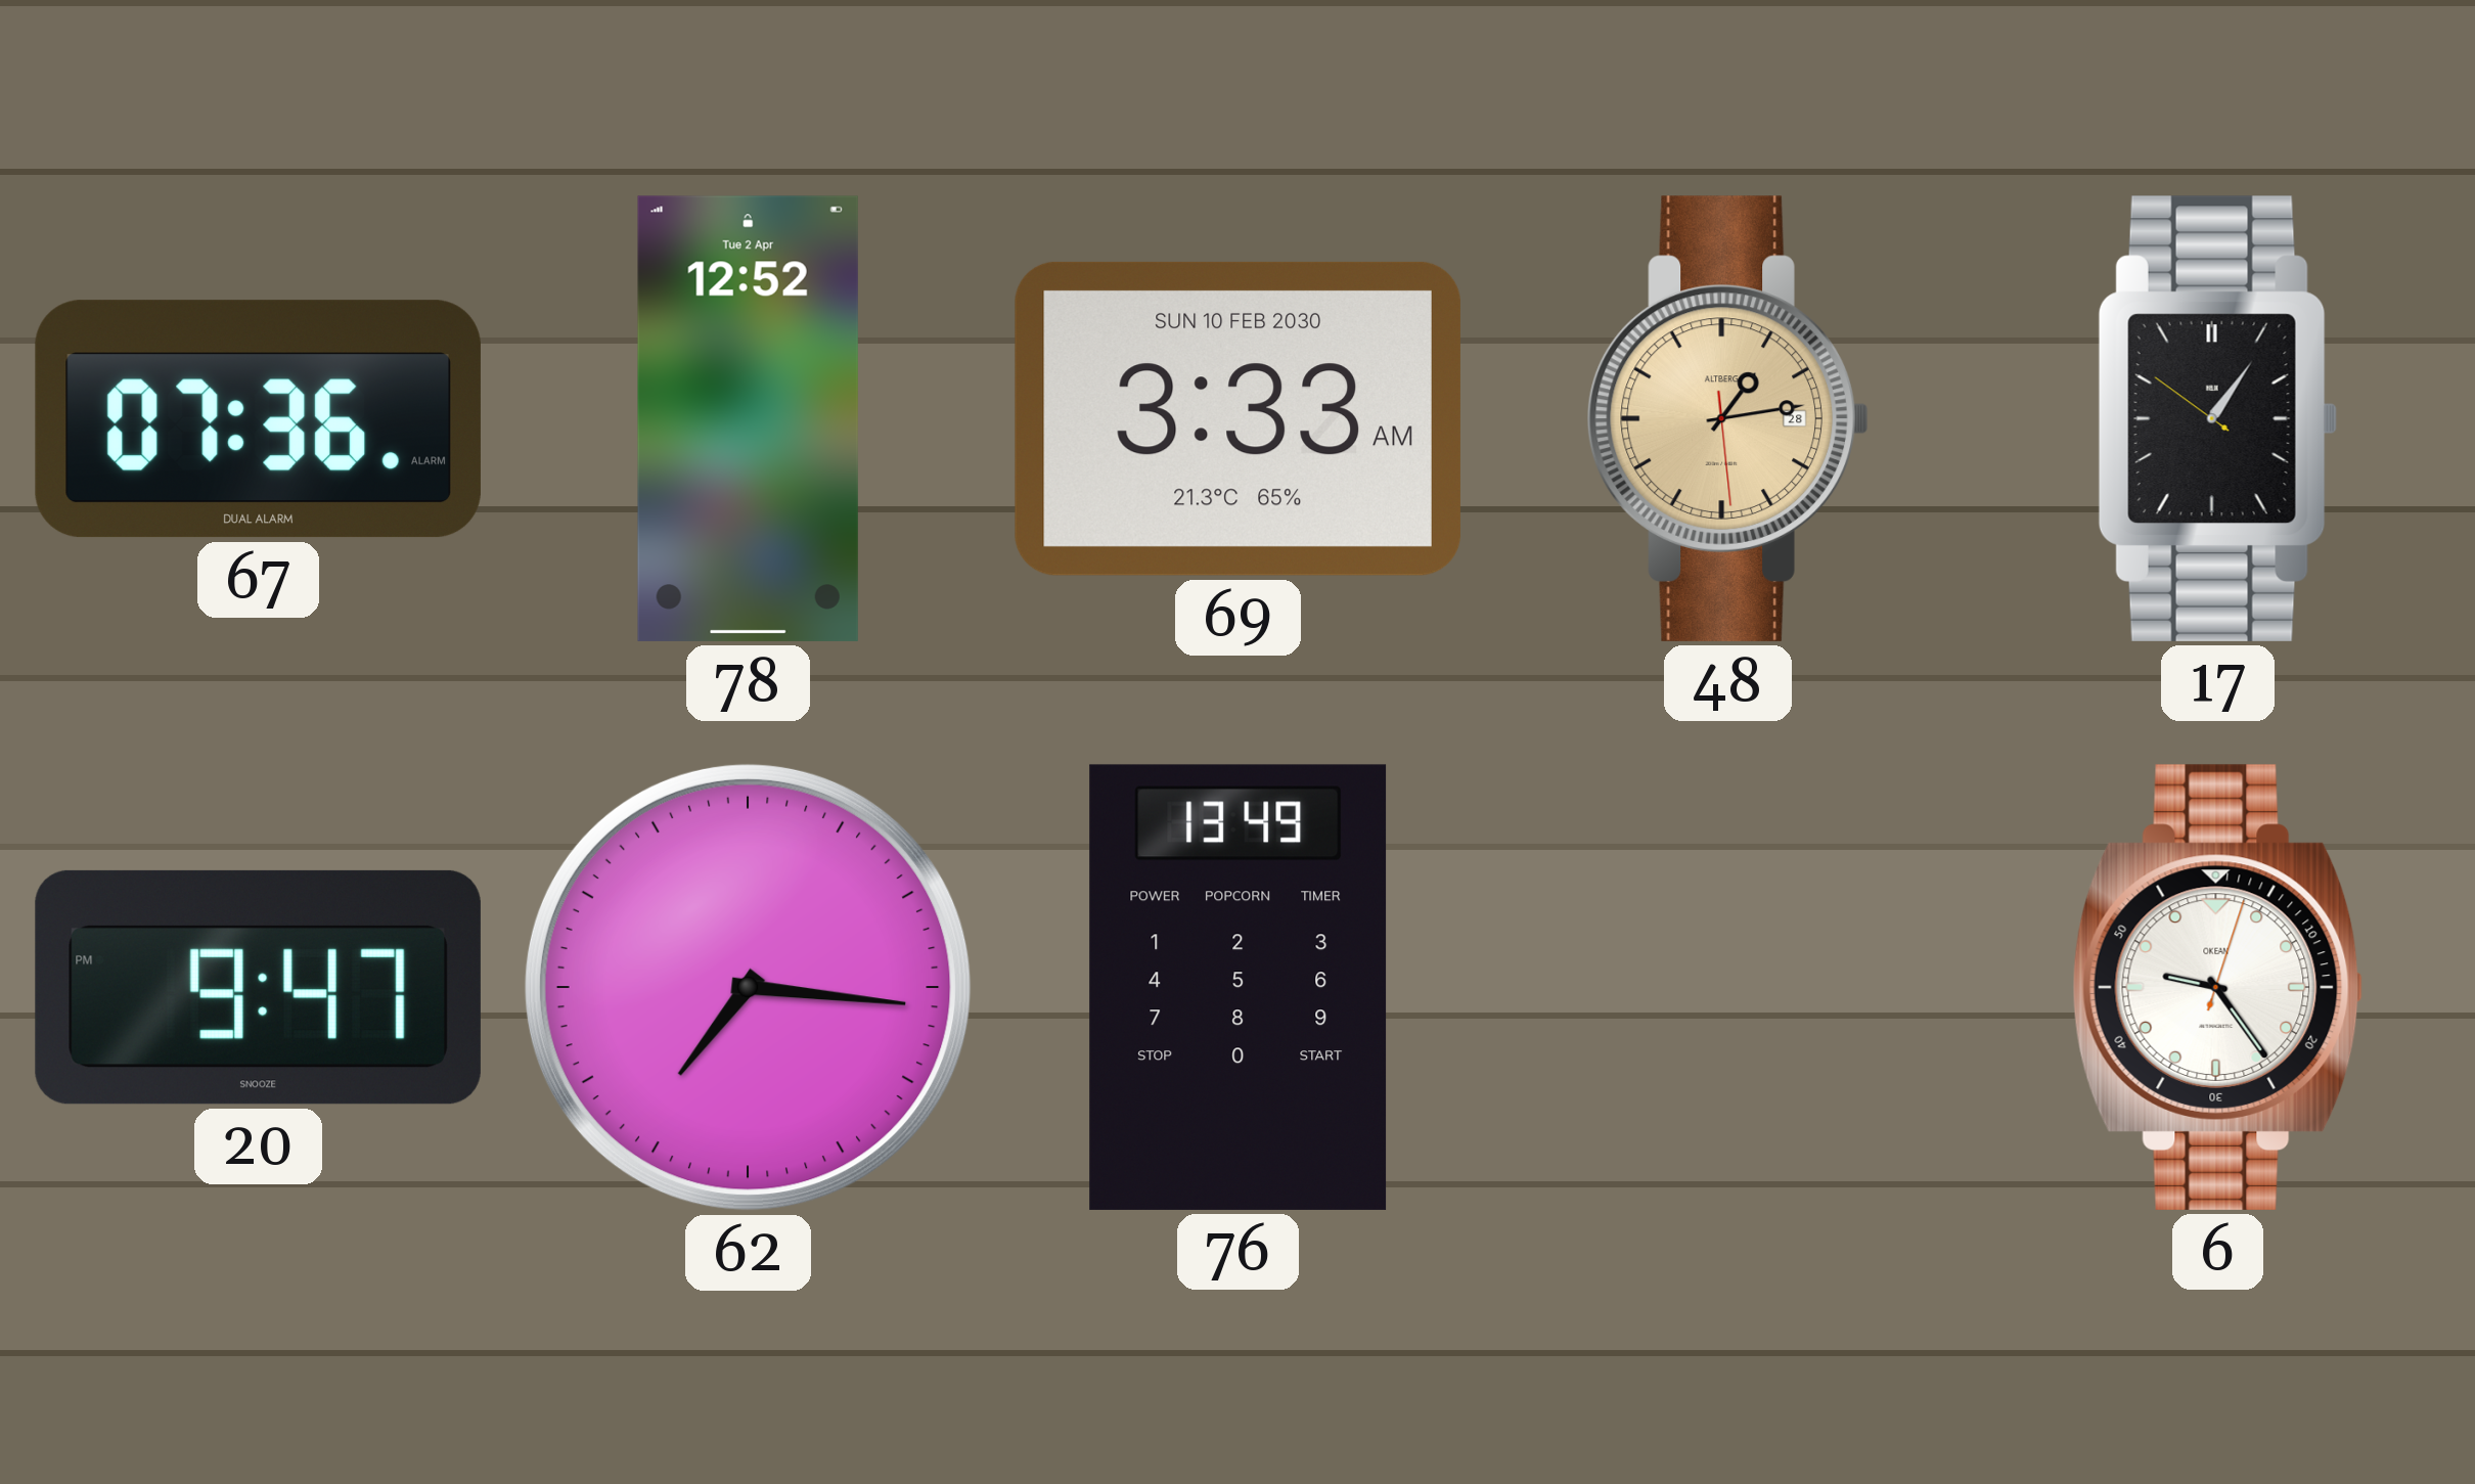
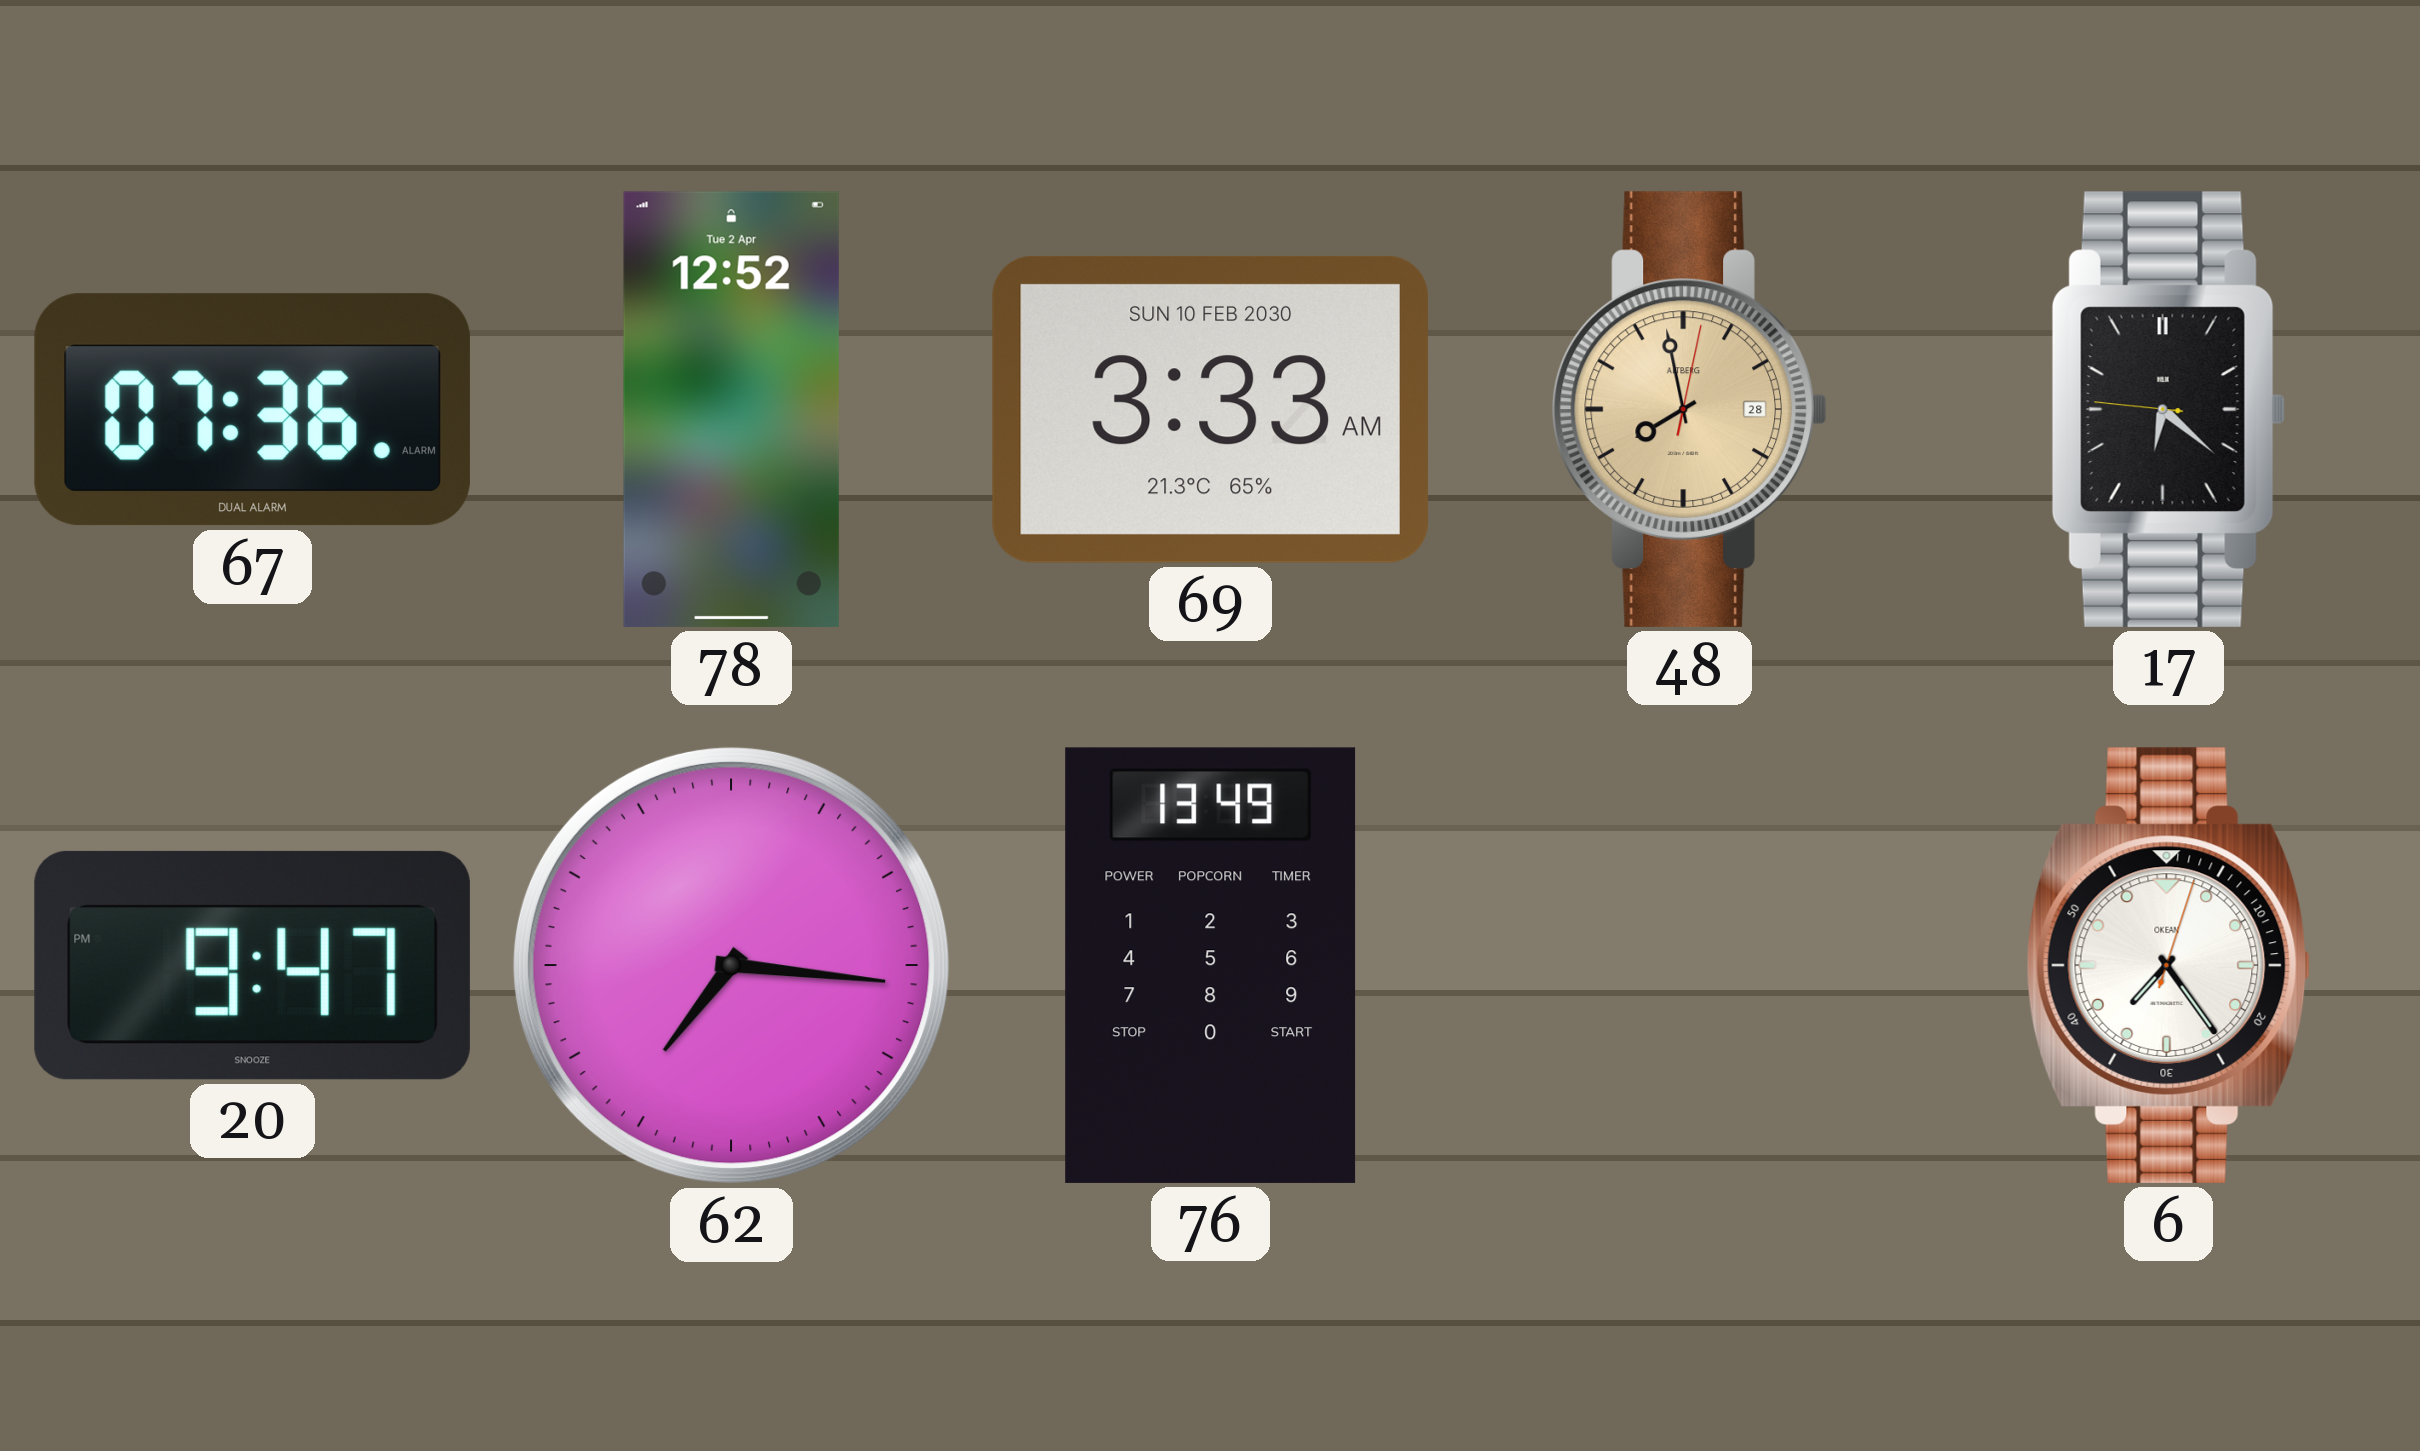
48: 1:13 -> 7:58
17: 1:05 -> 6:21
6: 9:24 -> 7:24
